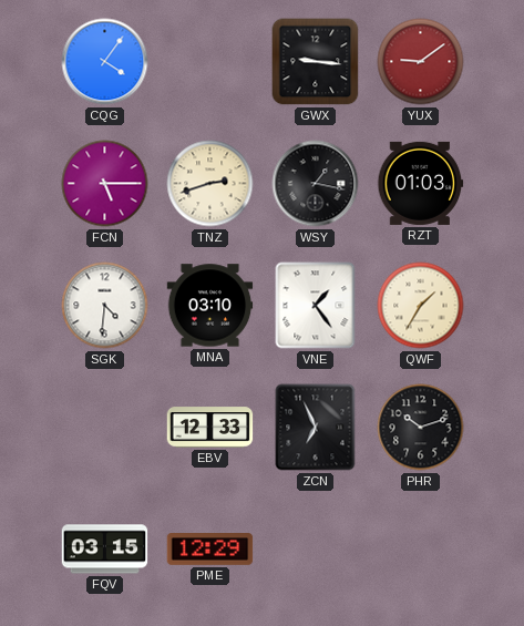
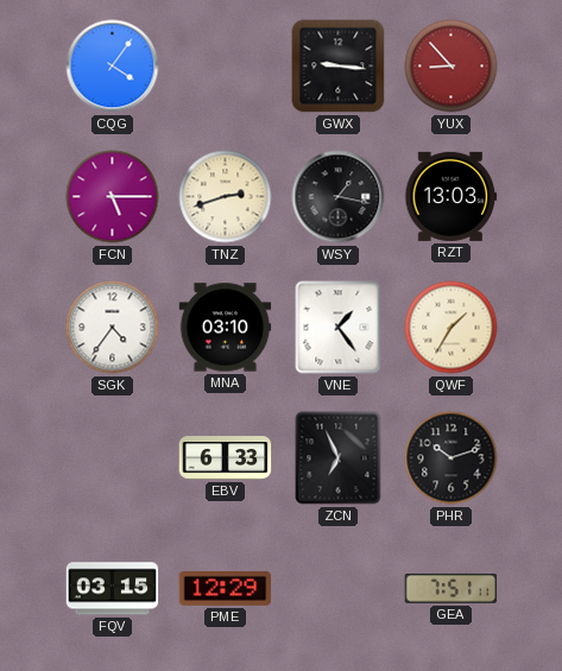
YUX: 9:09 -> 8:53
RZT: 01:03 -> 13:03
SGK: 4:31 -> 4:36
EBV: 12:33 -> 6:33
GEA: none -> 7:51
